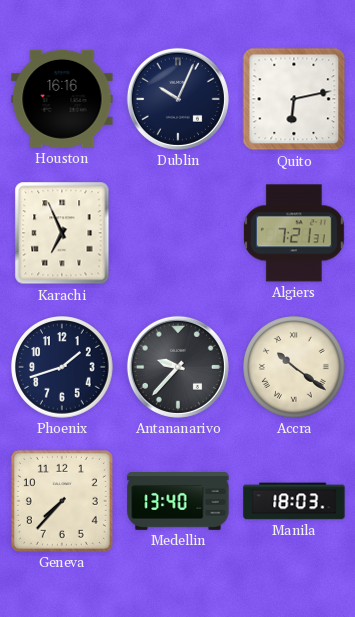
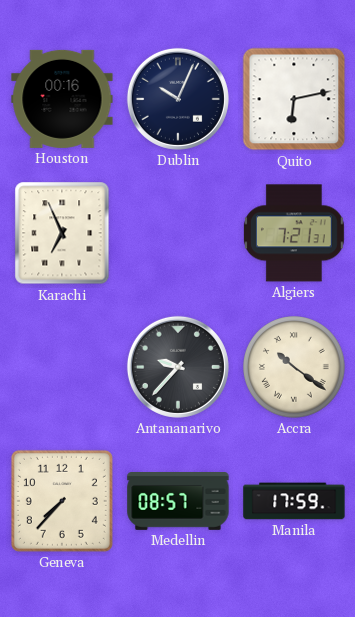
Houston: 16:16 -> 00:16
Phoenix: 1:42 -> none
Medellin: 13:40 -> 08:57
Manila: 18:03 -> 17:59
